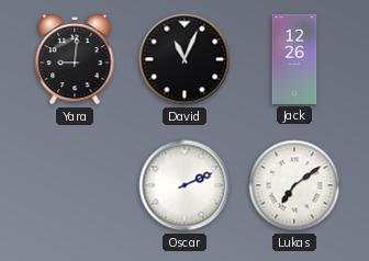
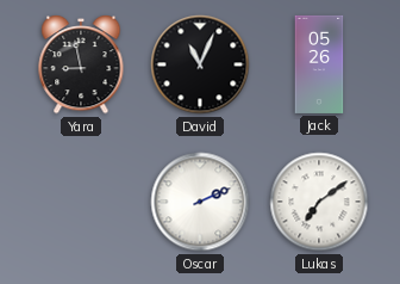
Yara: 9:01 -> 8:58
Jack: 12:26 -> 05:26
